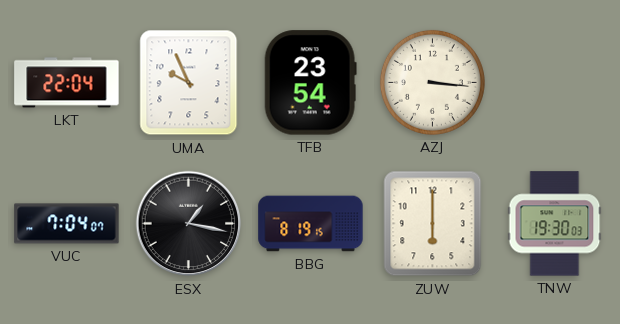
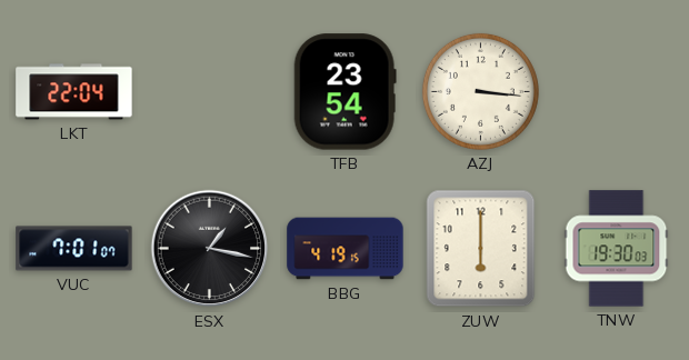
UMA: 9:56 -> none
VUC: 7:04 -> 7:01
BBG: 8:19 -> 4:19
